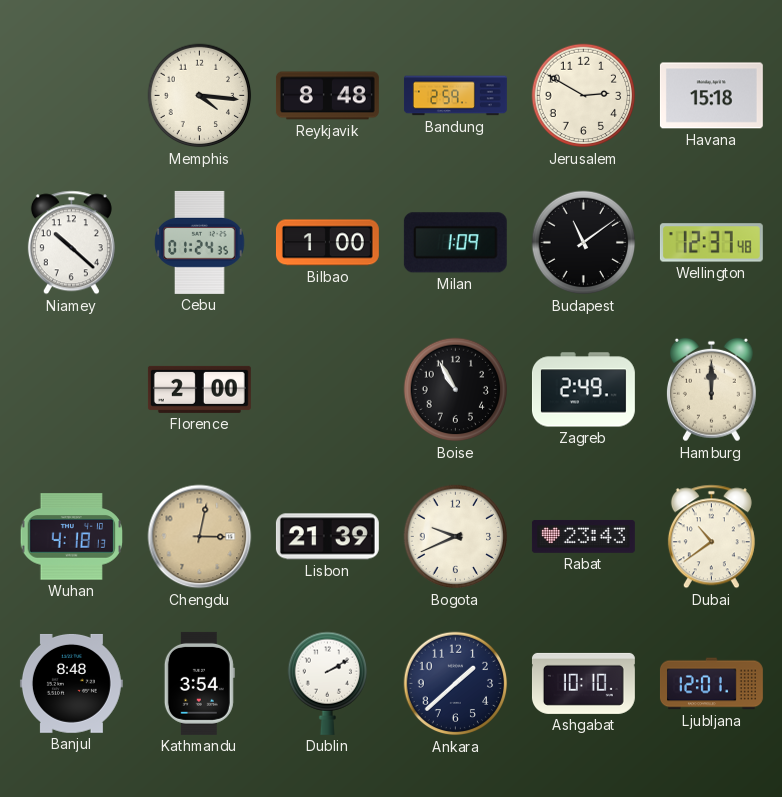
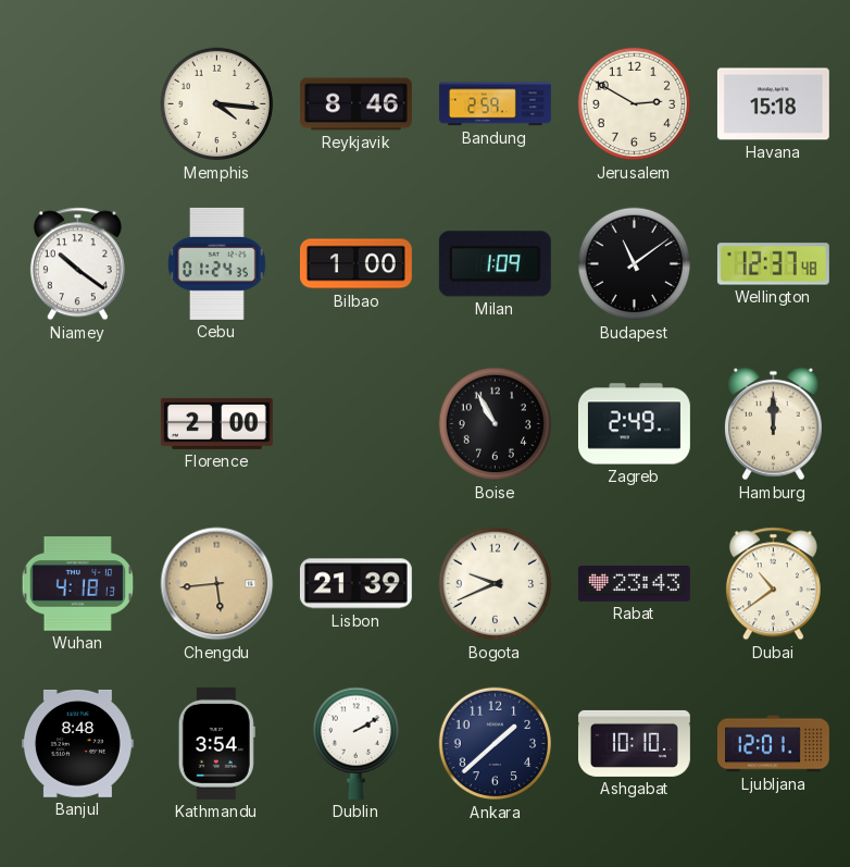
Reykjavik: 8:48 -> 8:46
Niamey: 10:22 -> 10:21
Chengdu: 3:02 -> 5:44
